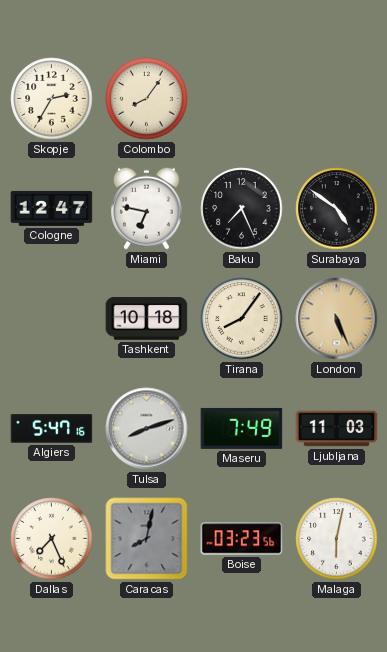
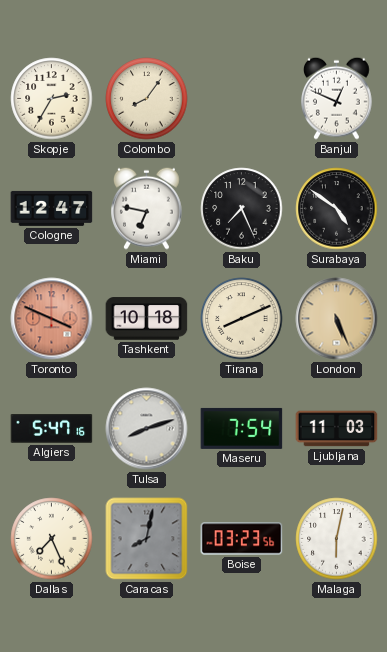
Banjul: none -> 12:49
Toronto: none -> 3:49
Tirana: 8:06 -> 8:11
Maseru: 7:49 -> 7:54
